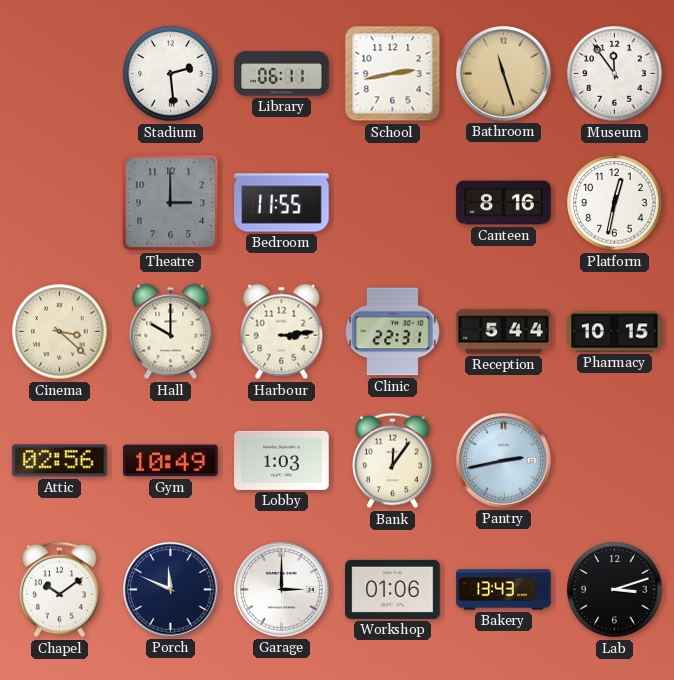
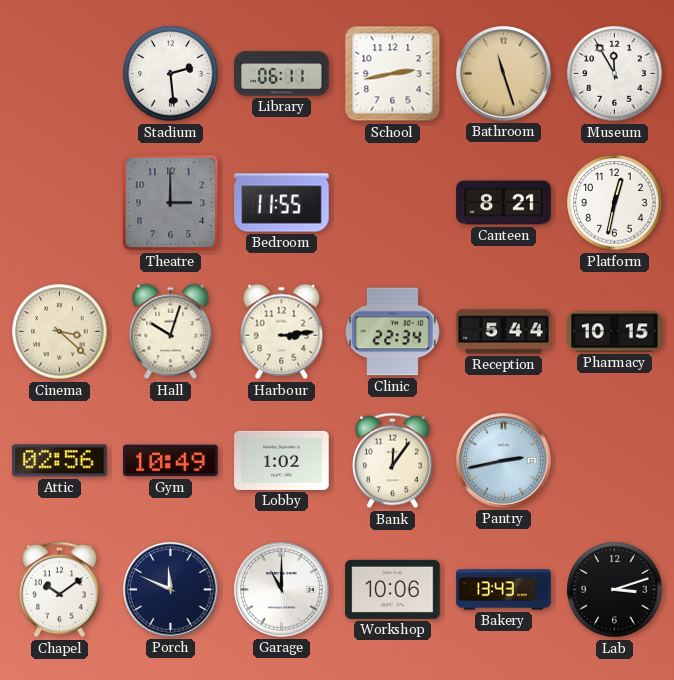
Museum: 11:54 -> 11:55
Canteen: 8:16 -> 8:21
Hall: 10:00 -> 10:03
Clinic: 22:31 -> 22:34
Lobby: 1:03 -> 1:02
Garage: 3:00 -> 11:00
Workshop: 01:06 -> 10:06
